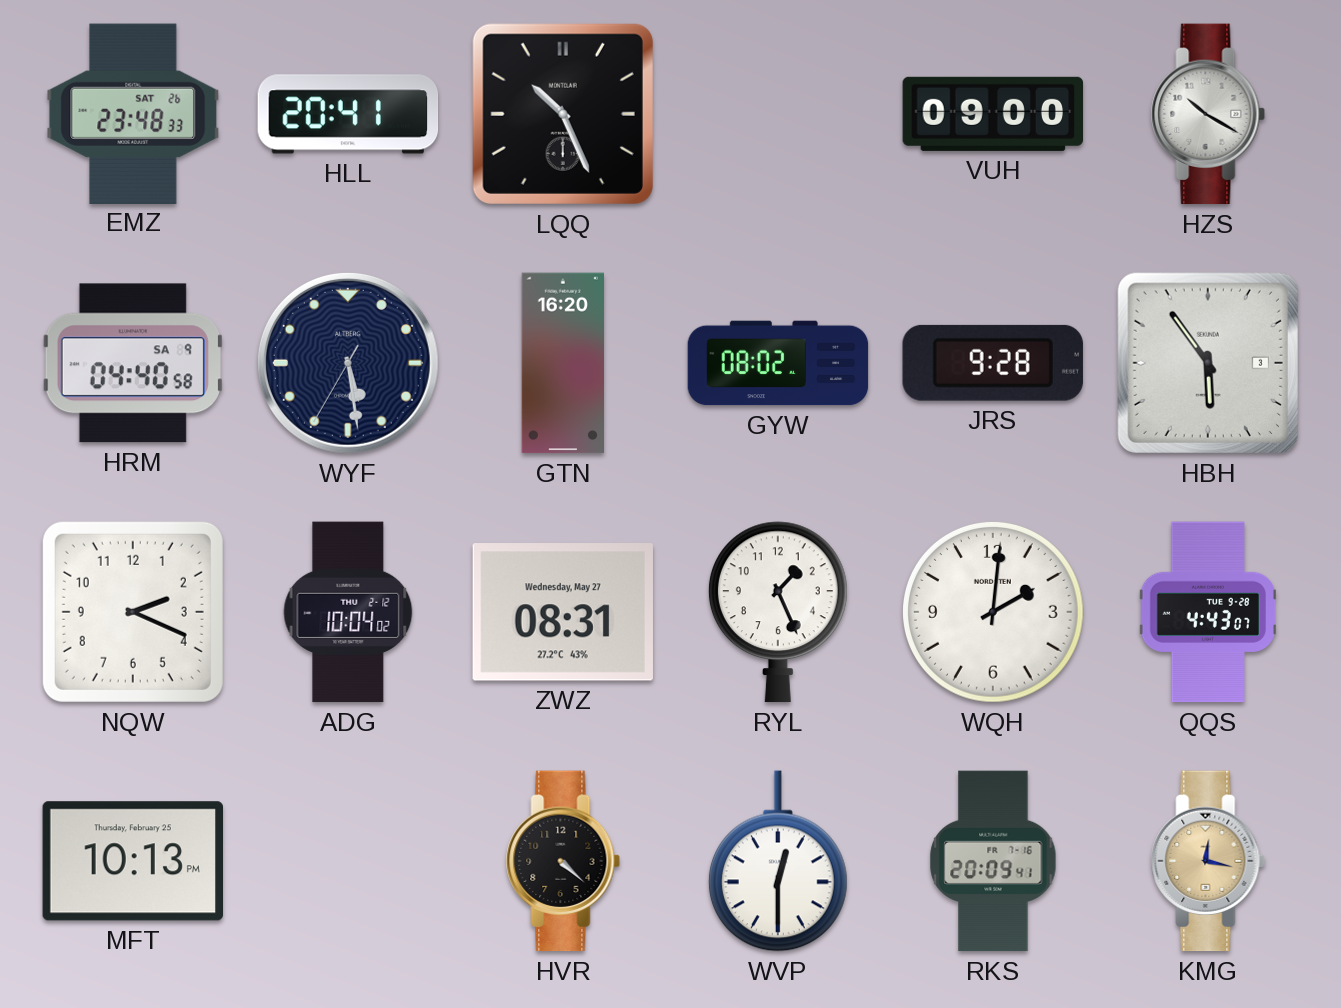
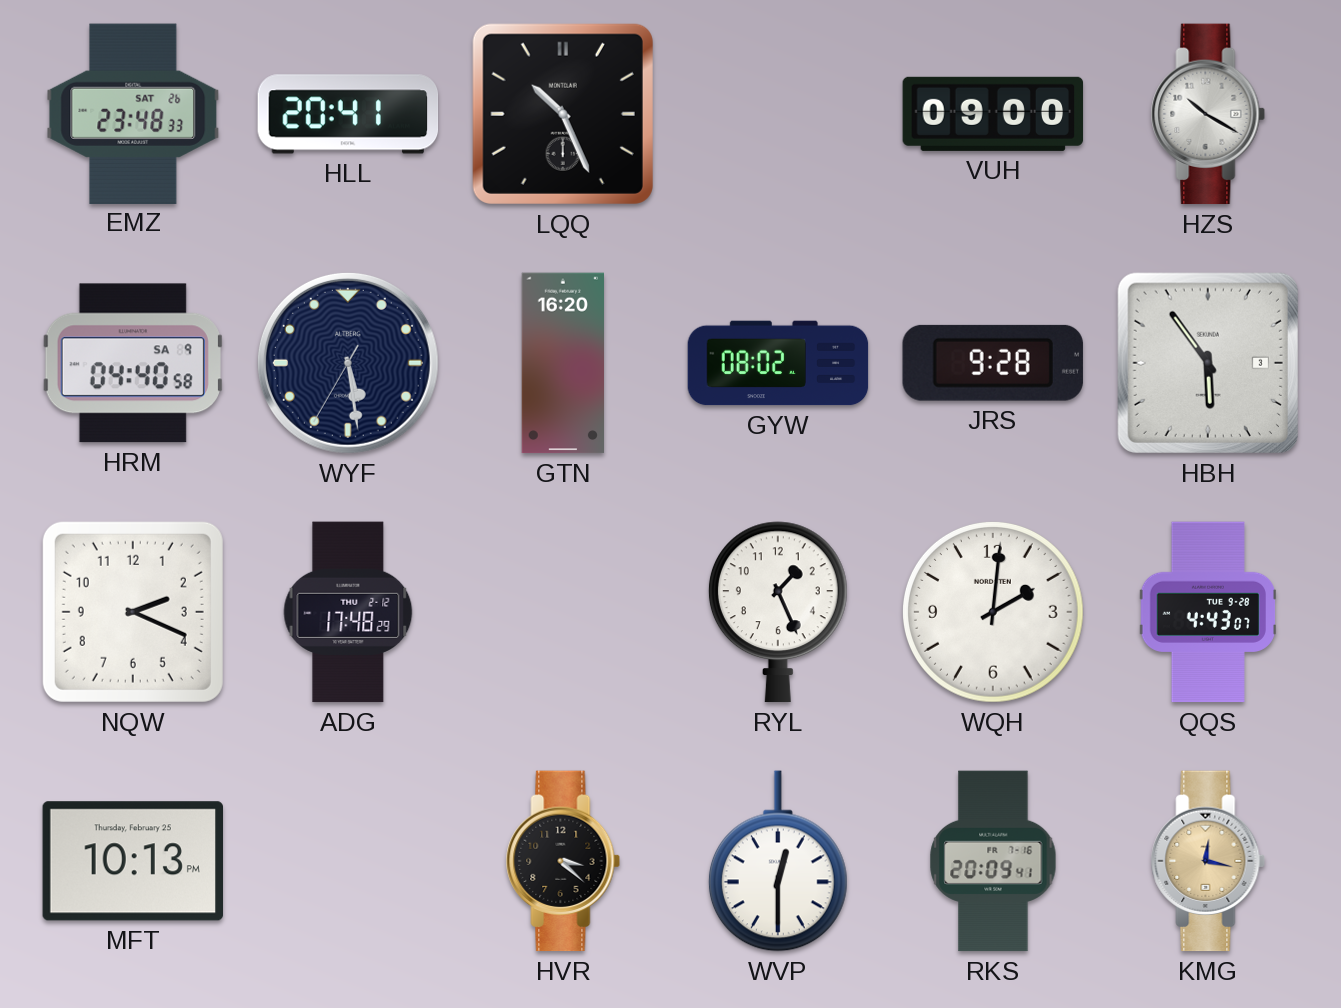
ADG: 10:04 -> 17:48
ZWZ: 08:31 -> none
HVR: 4:22 -> 3:22
